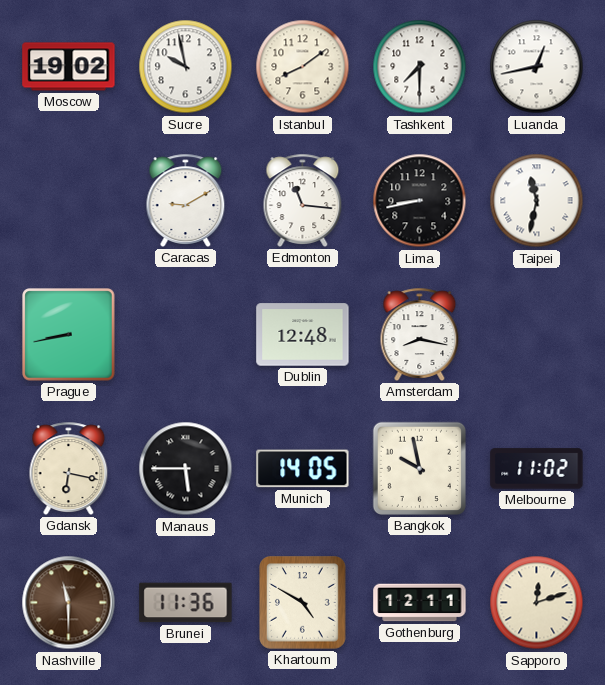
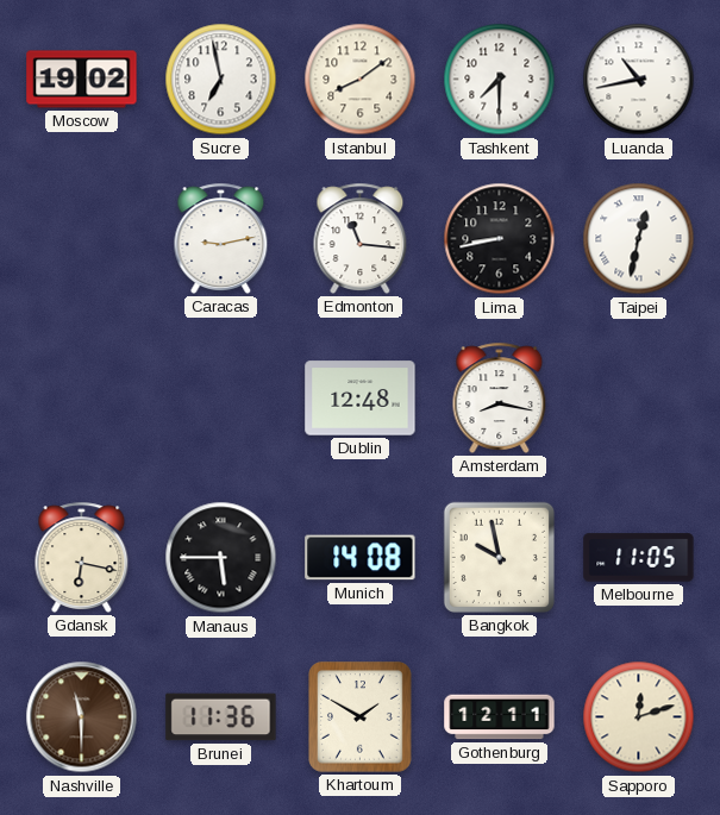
Sucre: 9:58 -> 6:58
Luanda: 12:43 -> 10:43
Caracas: 9:10 -> 9:13
Taipei: 11:32 -> 12:32
Prague: 8:43 -> none
Munich: 14:05 -> 14:08
Melbourne: 11:02 -> 11:05
Khartoum: 4:50 -> 1:50
